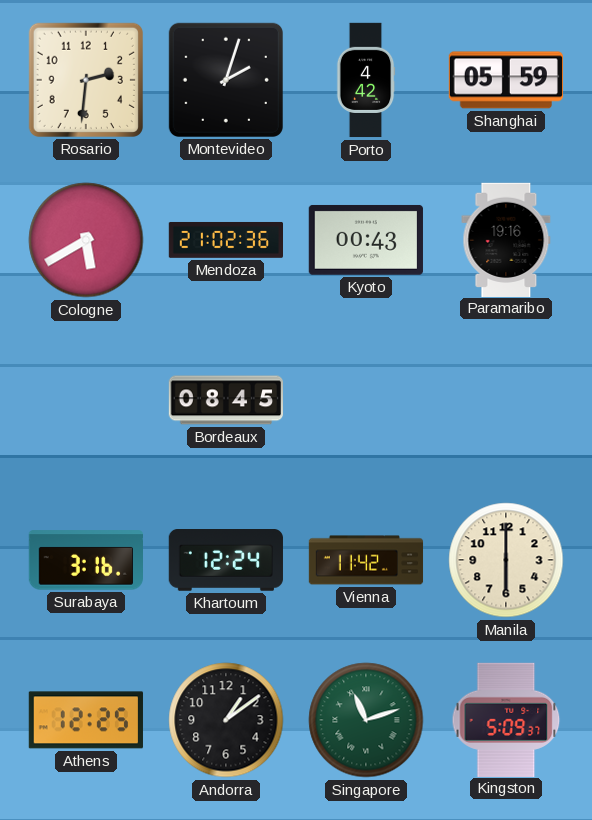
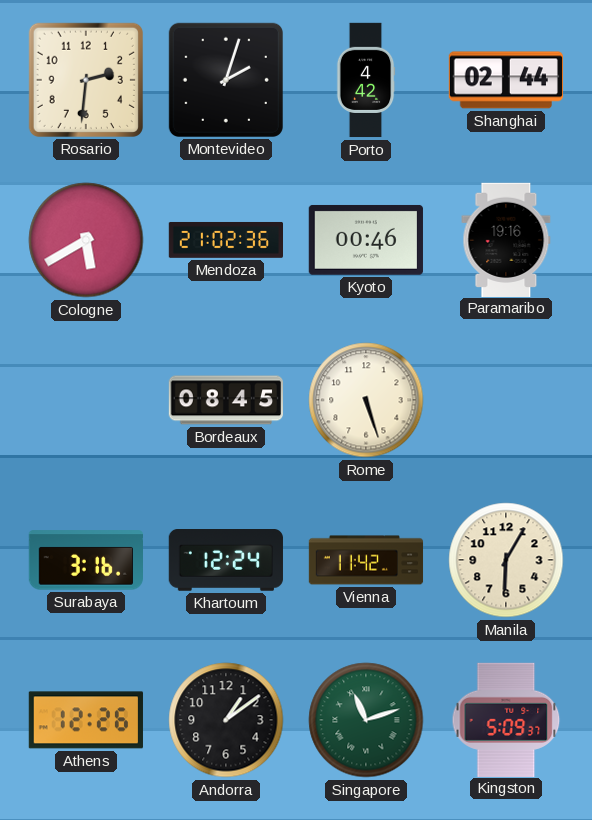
Shanghai: 05:59 -> 02:44
Kyoto: 00:43 -> 00:46
Rome: none -> 5:27
Manila: 6:00 -> 6:05
Athens: 12:25 -> 12:26
